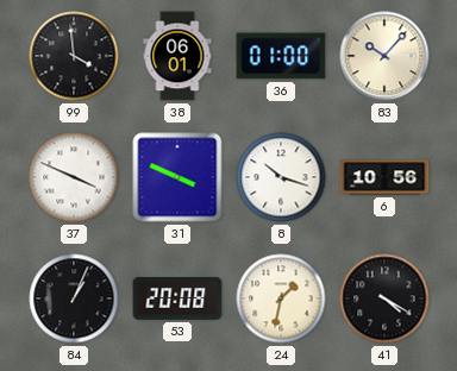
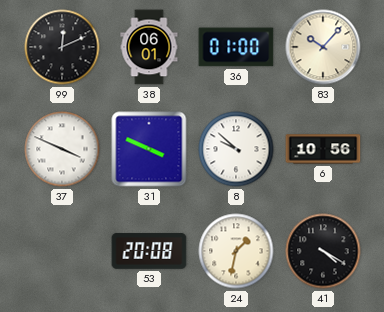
99: 3:59 -> 12:11
8: 10:18 -> 9:52
84: 1:04 -> none
